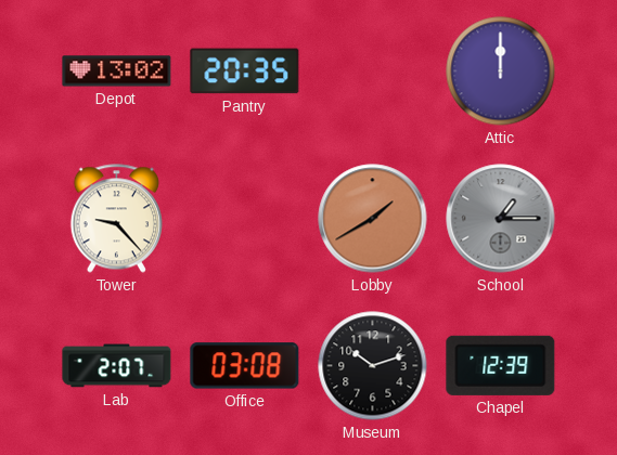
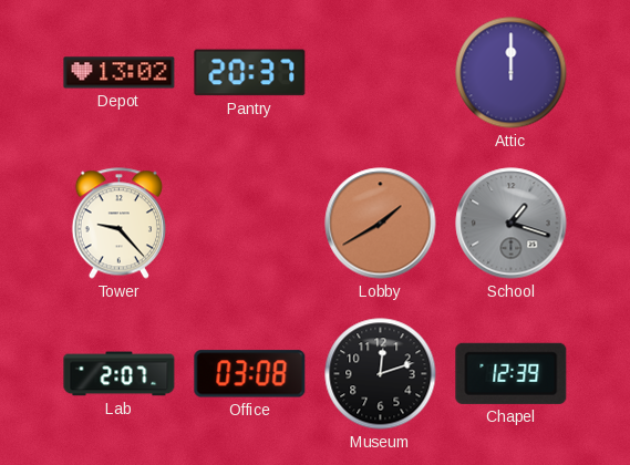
Pantry: 20:35 -> 20:37
School: 1:15 -> 1:18
Museum: 10:12 -> 12:12
